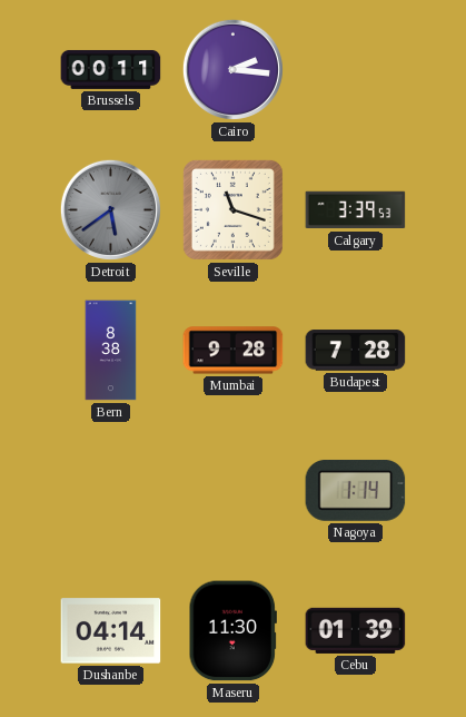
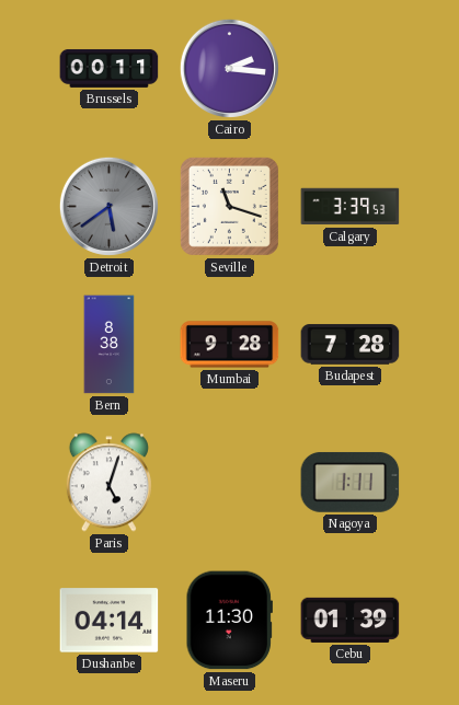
Paris: none -> 5:03
Nagoya: 1:14 -> 1:11
